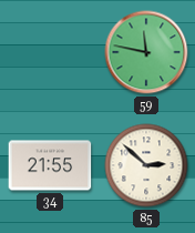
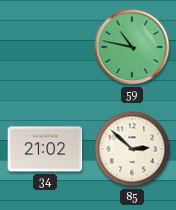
59: 11:47 -> 10:47
34: 21:55 -> 21:02
